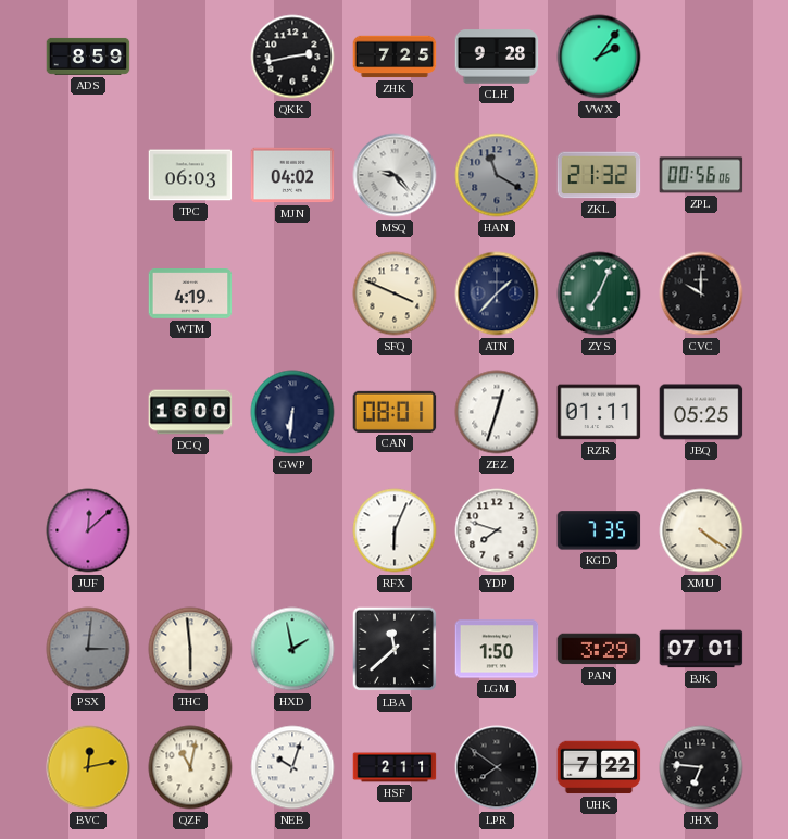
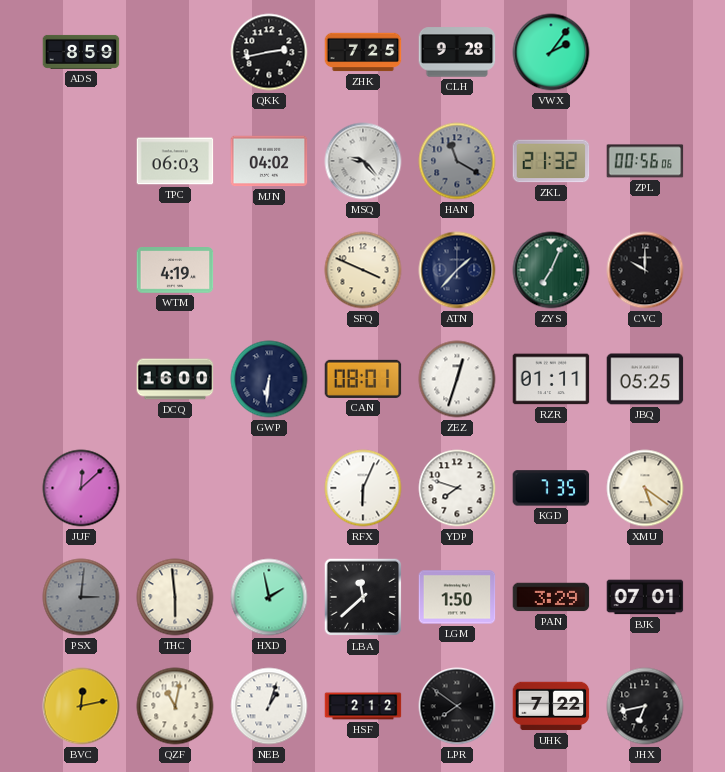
XMU: 4:21 -> 5:21
NEB: 10:03 -> 1:03
HSF: 2:11 -> 2:12
JHX: 6:46 -> 6:43
